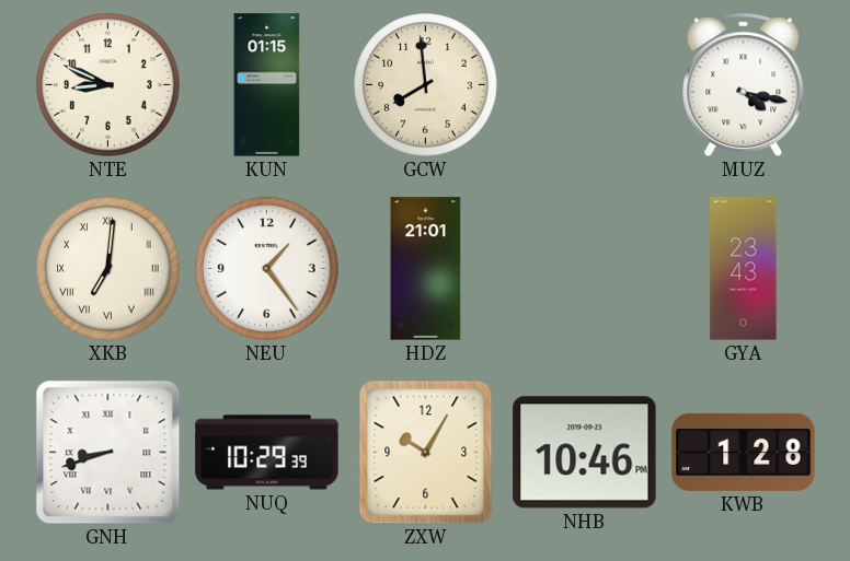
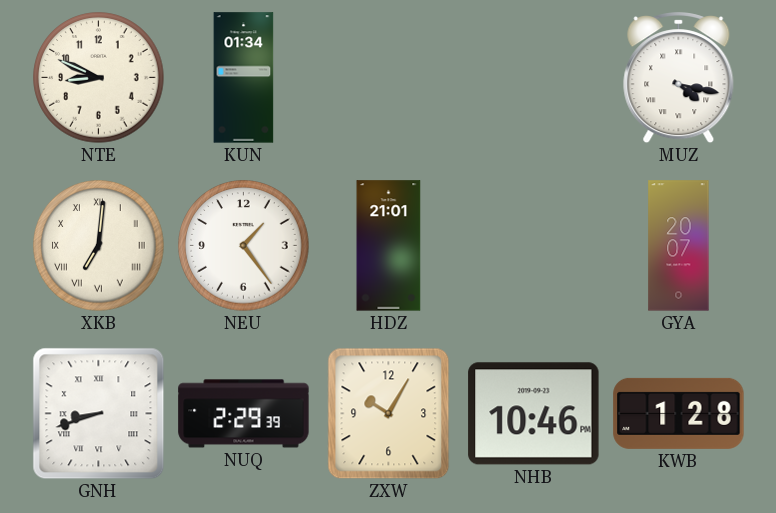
KUN: 01:15 -> 01:34
GCW: 7:59 -> none
GYA: 23:43 -> 20:07
NUQ: 10:29 -> 2:29
